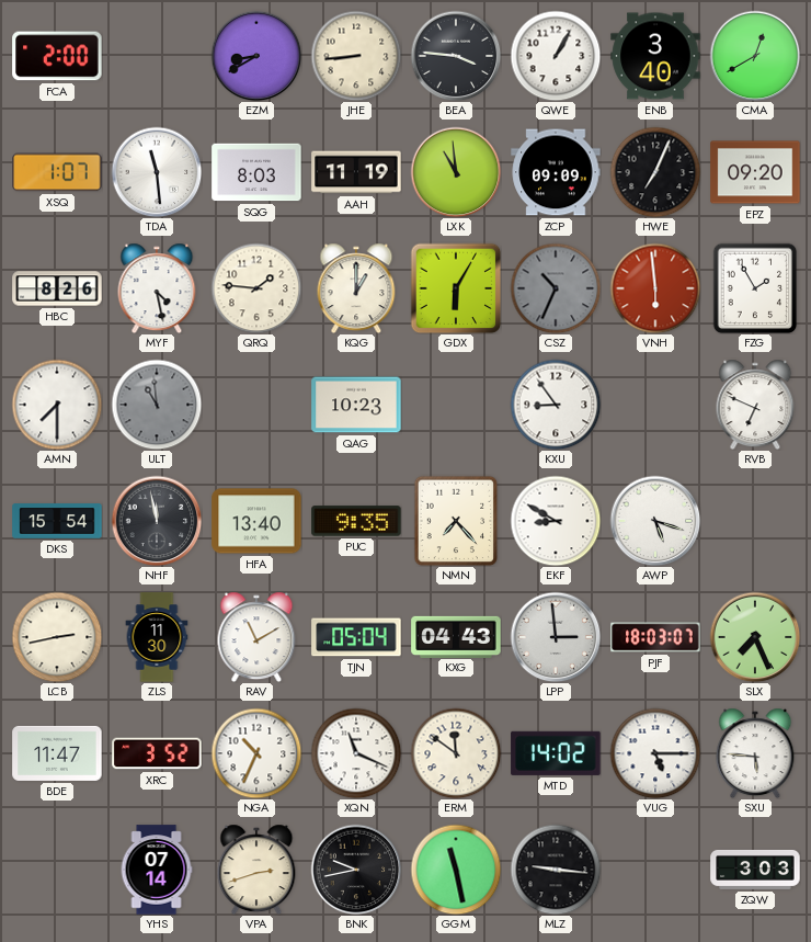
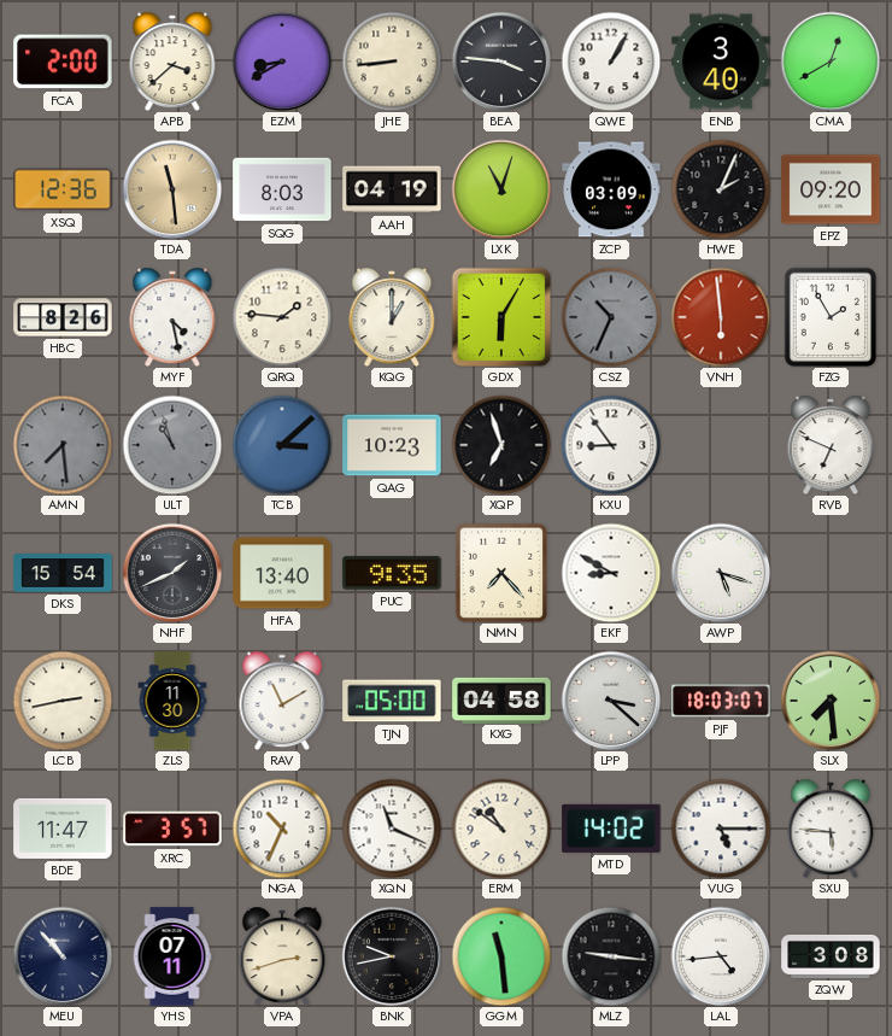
APB: none -> 3:38
XSQ: 1:07 -> 12:36
TDA dial: white -> champagne
AAH: 11:19 -> 04:19
LXK: 10:59 -> 11:03
ZCP: 09:09 -> 03:09
HWE: 7:04 -> 2:04
AMN: 7:30 -> 7:29
AMN dial: white -> grey
ULT: 10:59 -> 10:57
TCB: none -> 3:08
XQP: none -> 6:57
NHF: 11:58 -> 1:41
TJN: 05:04 -> 05:00
KXG: 04:43 -> 04:58
LPP: 2:59 -> 3:22
SLX: 7:26 -> 7:29
XRC: 3:52 -> 3:57
ERM: 11:51 -> 10:51
MEU: none -> 10:53
YHS: 07:14 -> 07:11
GGM: 11:28 -> 11:29
LAL: none -> 4:44
ZQW: 3:03 -> 3:08
